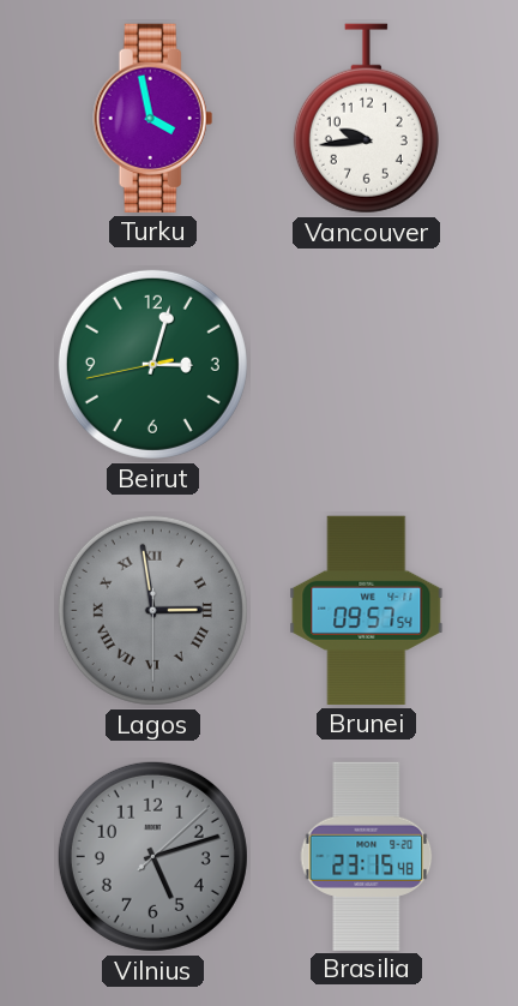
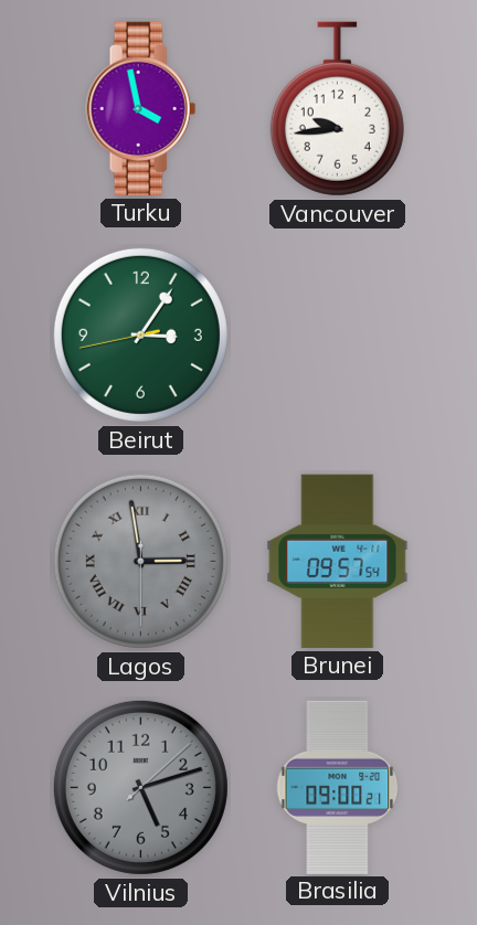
Beirut: 3:02 -> 3:05
Brasilia: 23:15 -> 09:00
